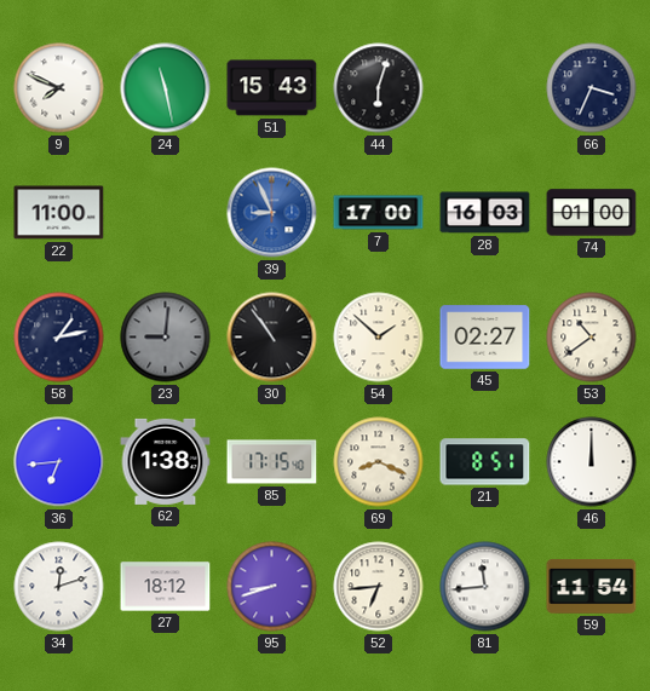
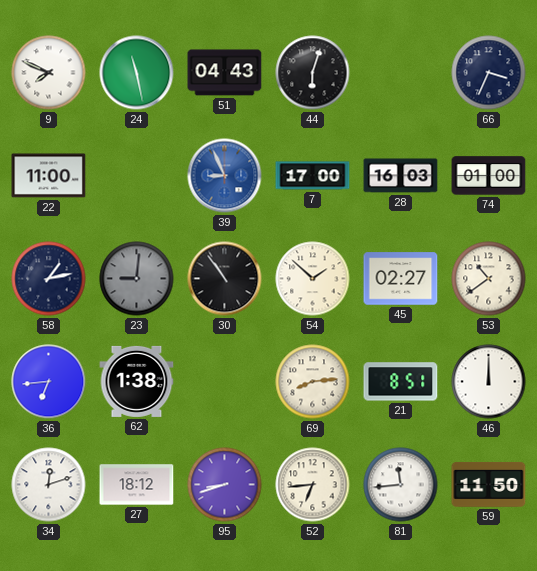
51: 15:43 -> 04:43
85: 17:15 -> none
69: 8:19 -> 8:14
59: 11:54 -> 11:50
